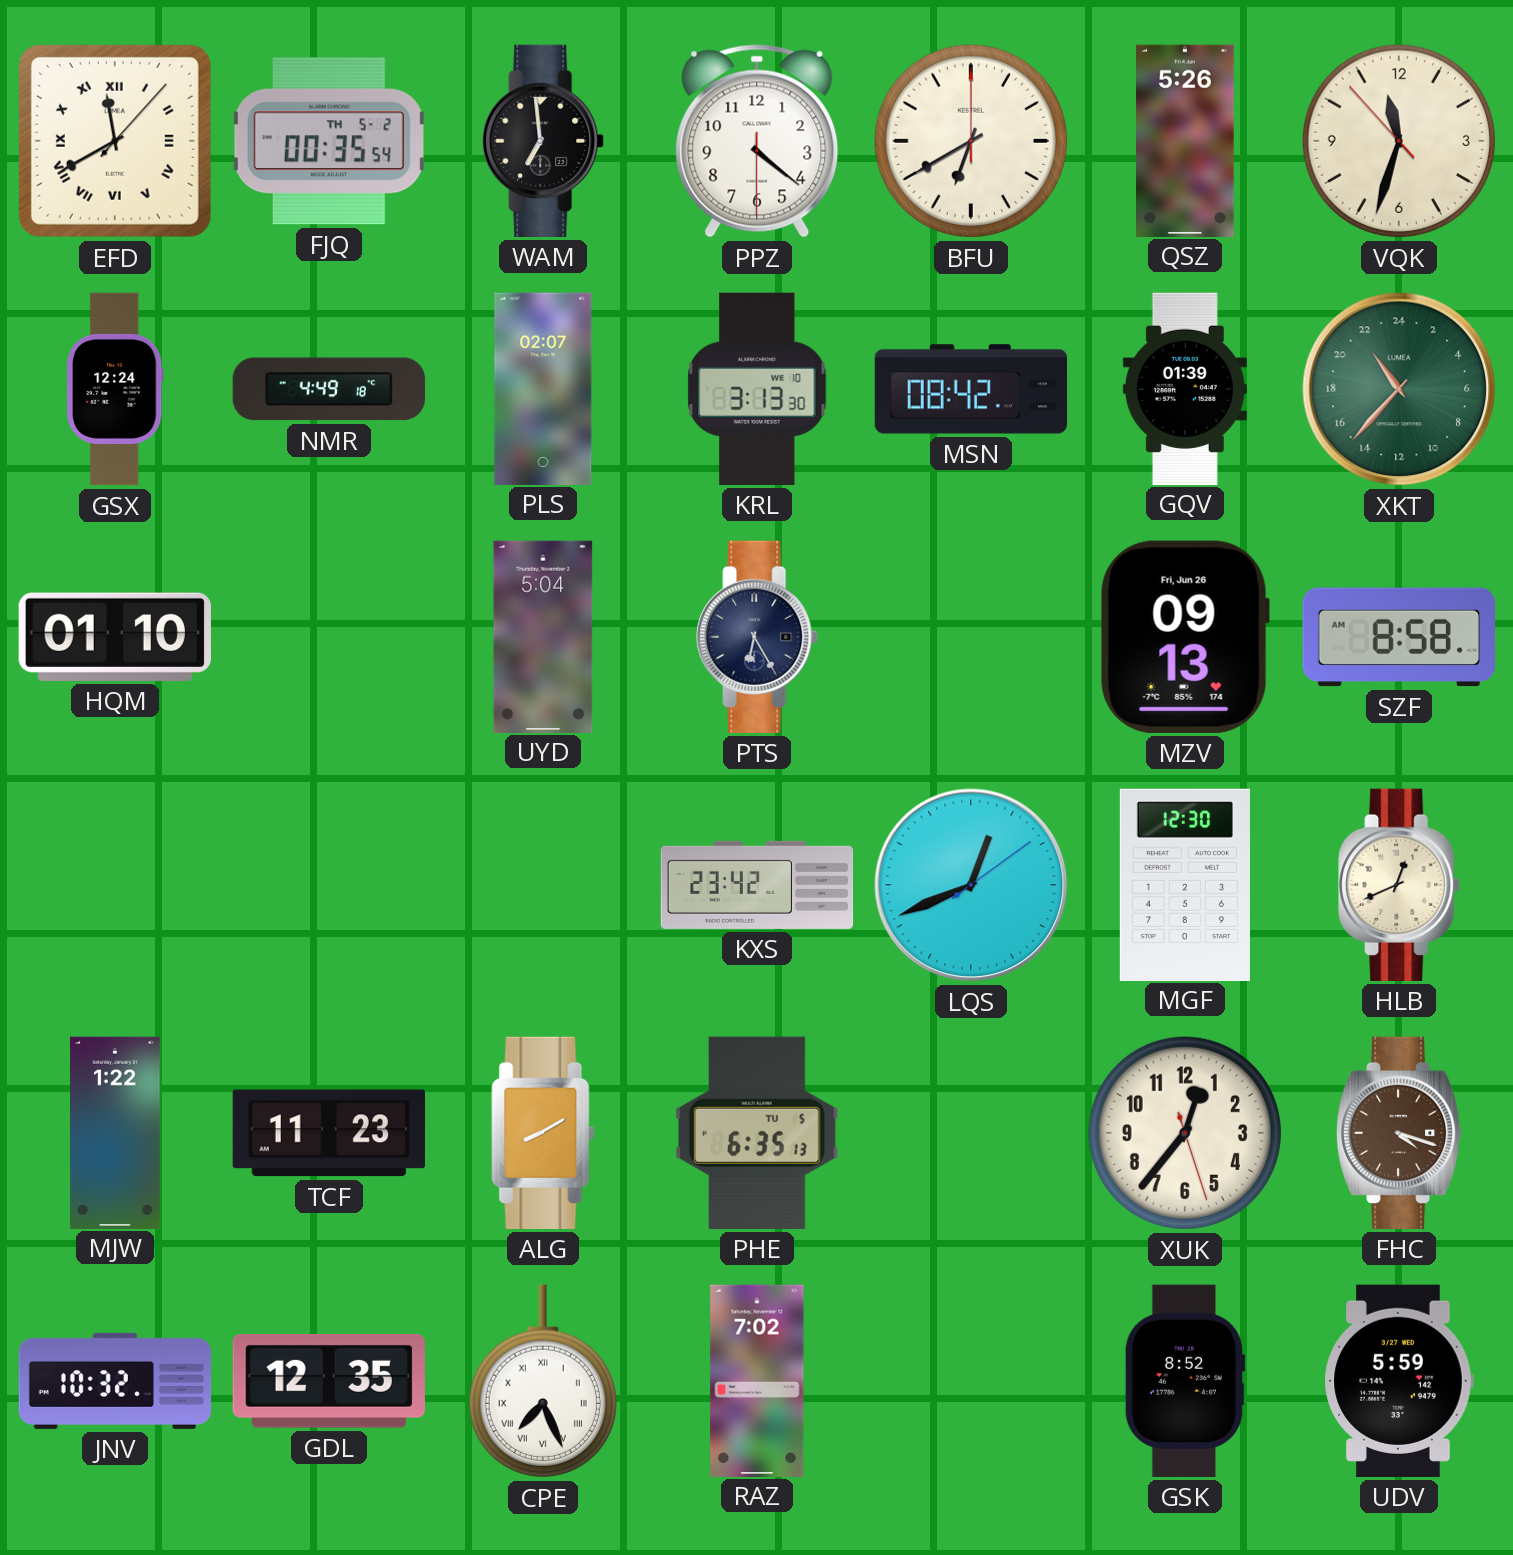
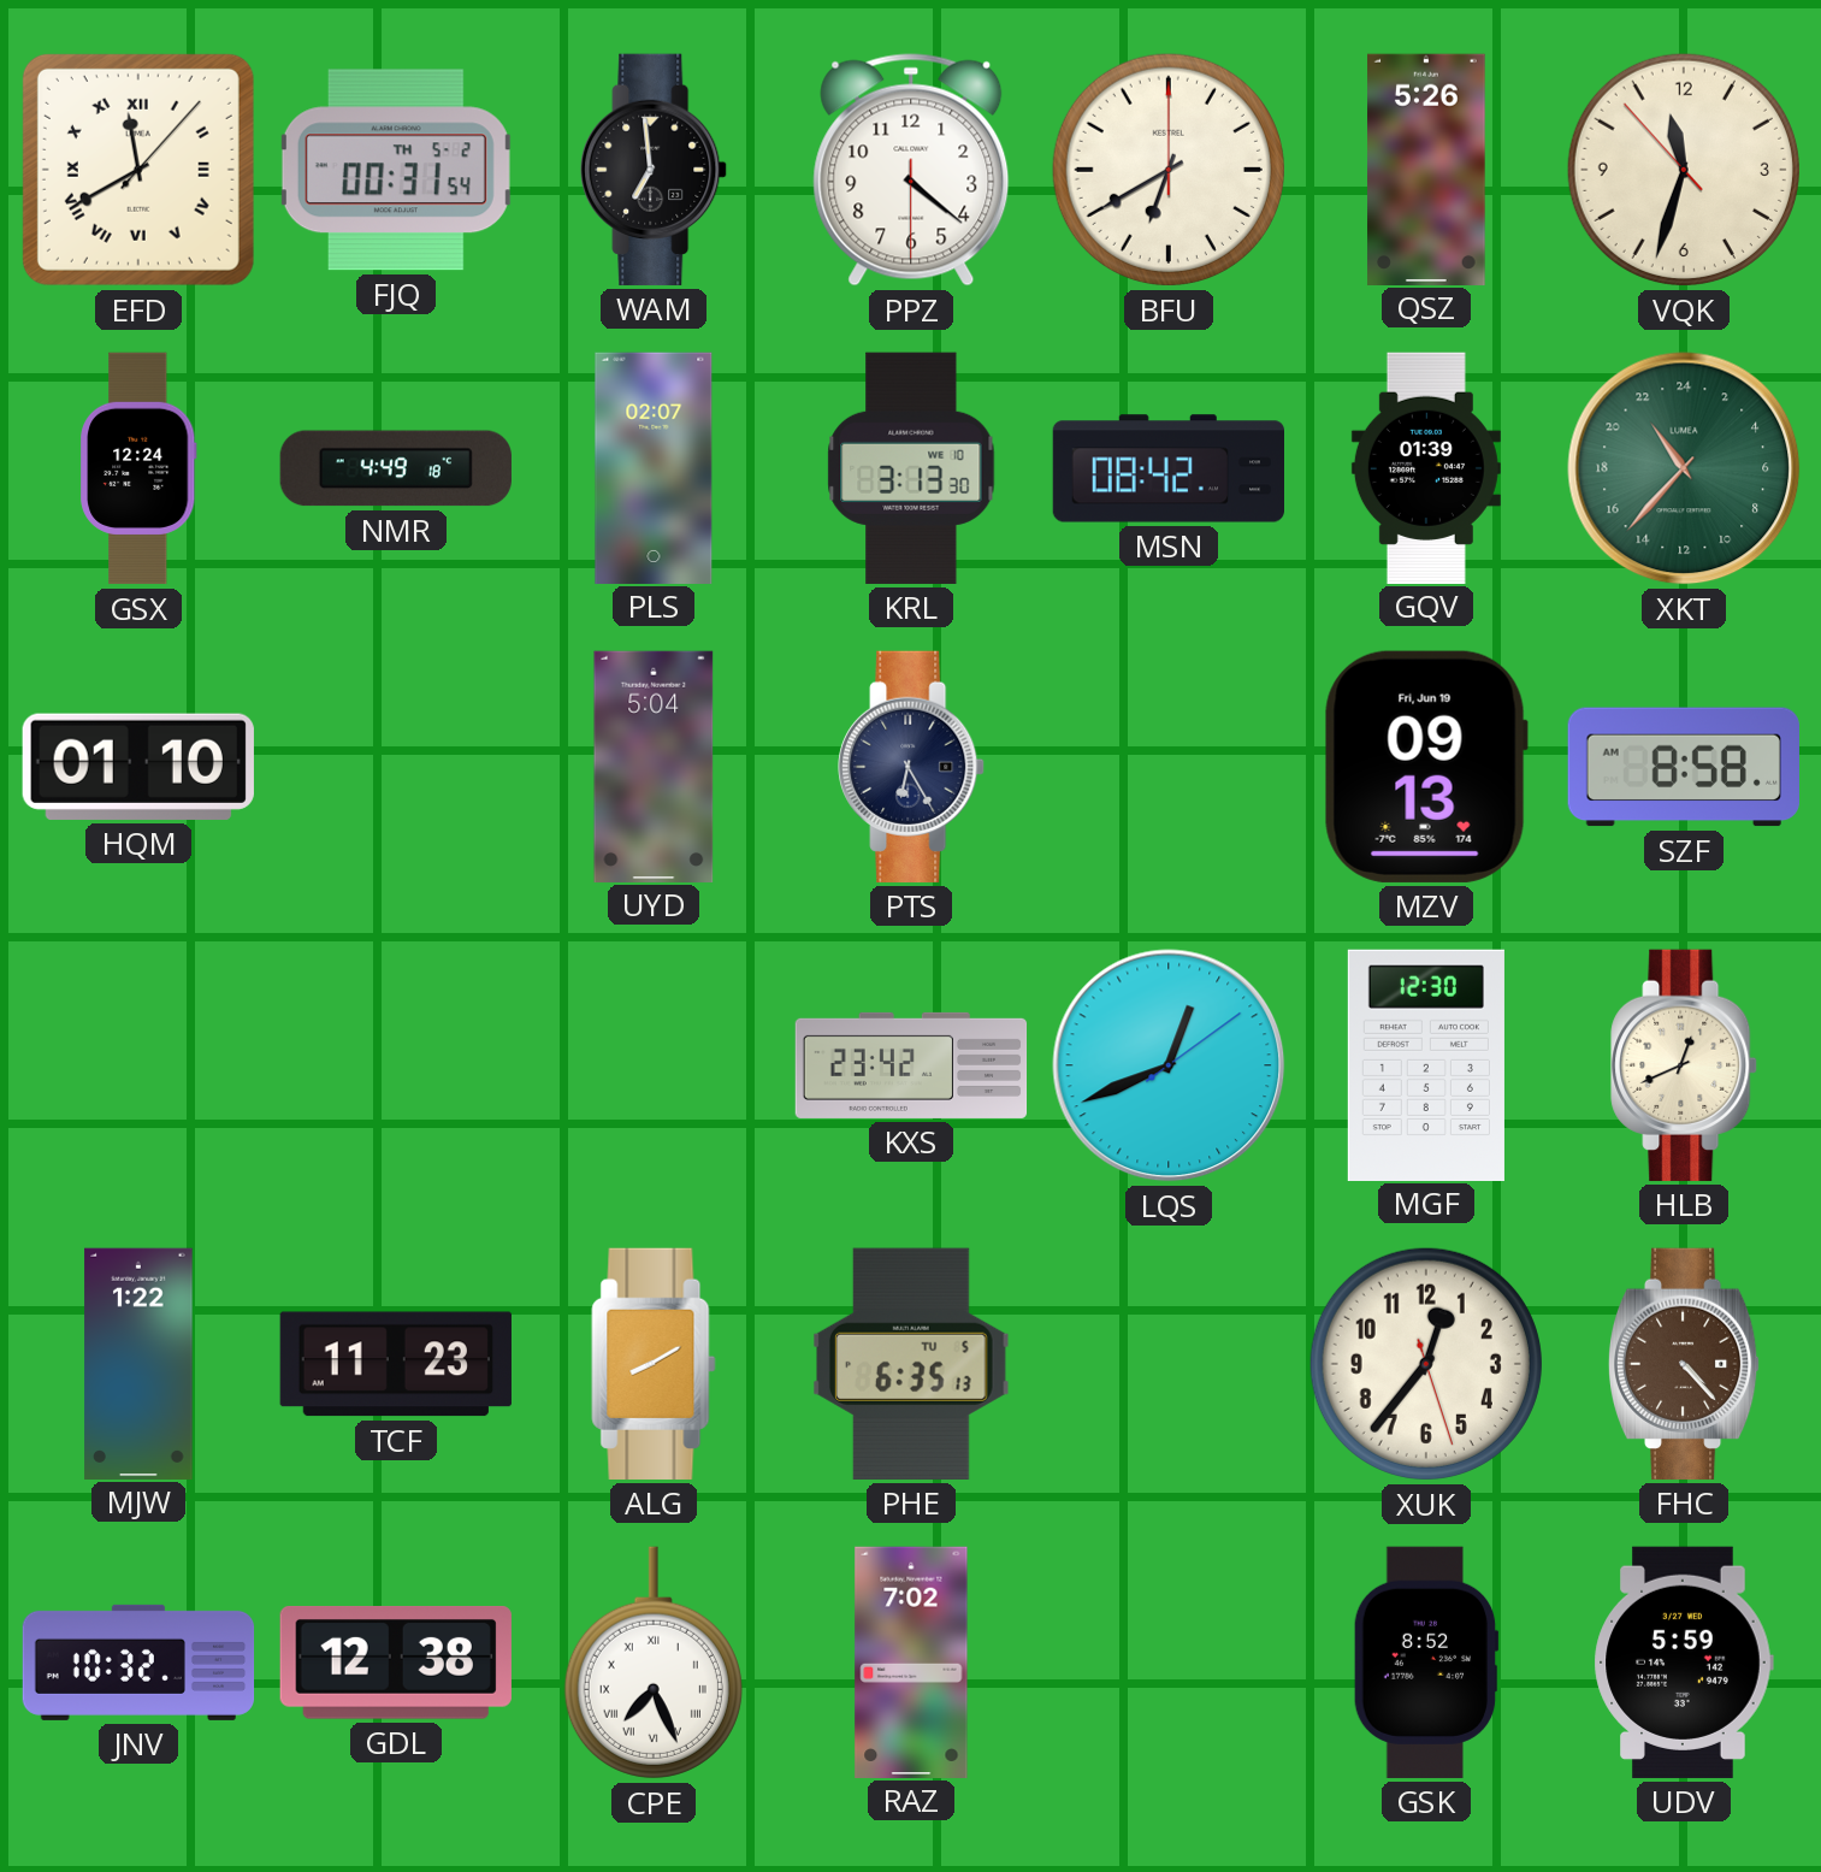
FJQ: 00:35 -> 00:31
MZV date: Fri, Jun 26 -> Fri, Jun 19
FHC: 4:18 -> 4:23
GDL: 12:35 -> 12:38
